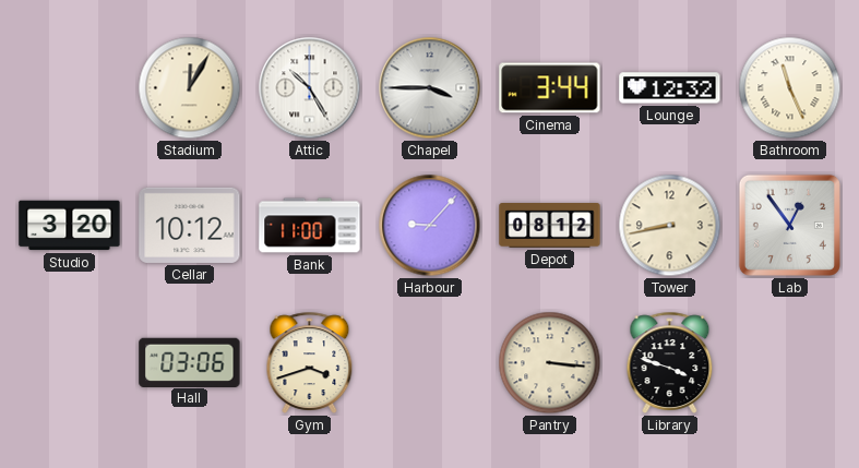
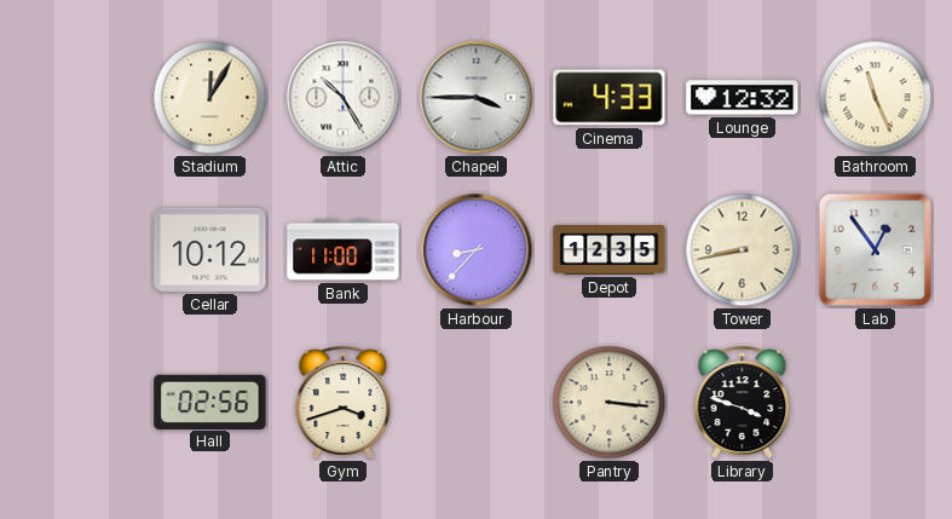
Cinema: 3:44 -> 4:33
Studio: 3:20 -> none
Harbour: 9:07 -> 8:37
Depot: 08:12 -> 12:35
Hall: 03:06 -> 02:56
